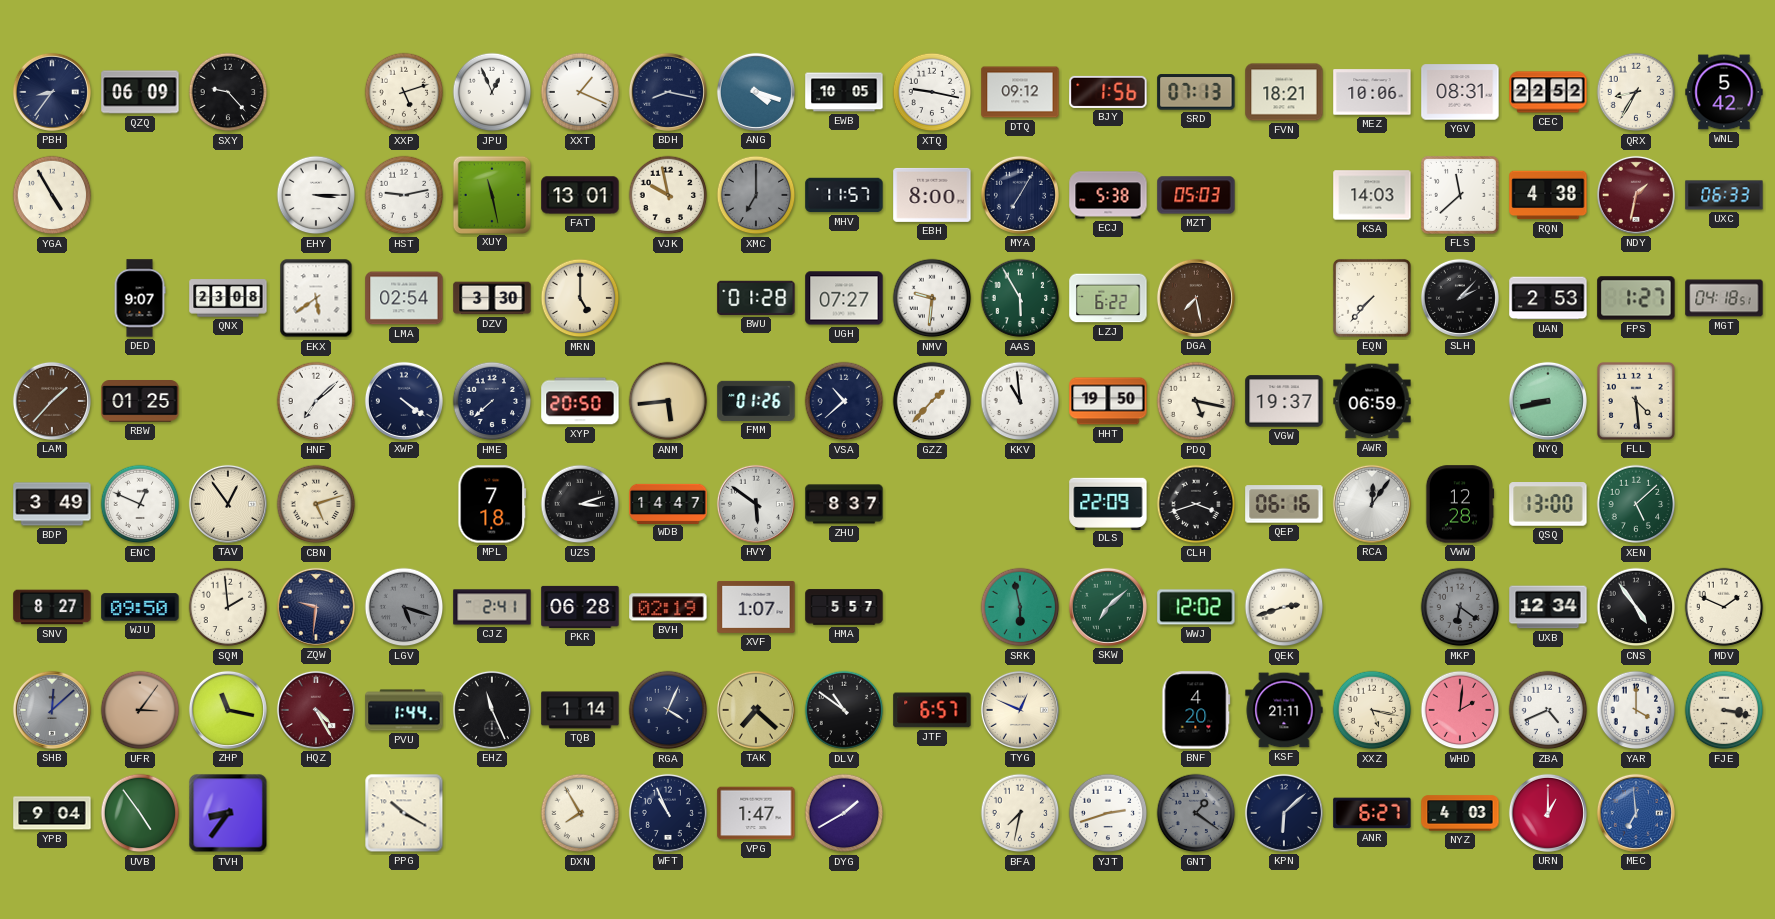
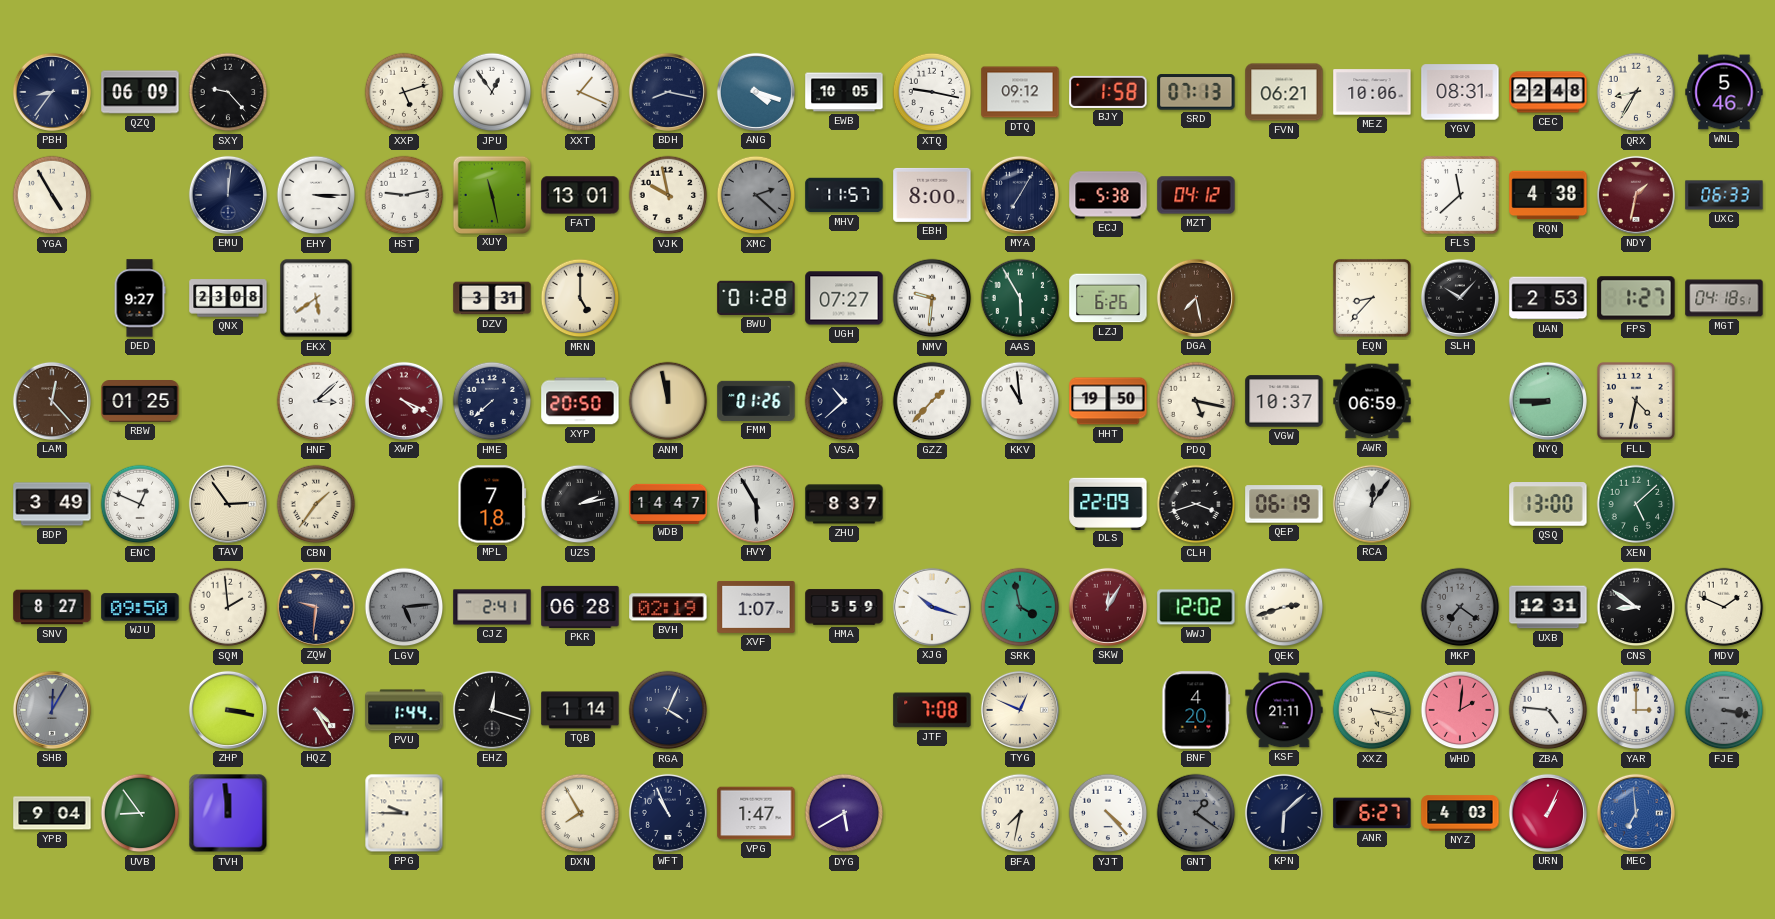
JPU: 12:56 -> 12:54
BJY: 1:56 -> 1:58
FVN: 18:21 -> 06:21
CEC: 22:52 -> 22:48
WNL: 5:42 -> 5:46
EMU: none -> 12:01
XMC: 7:00 -> 2:22
MZT: 05:03 -> 04:12
KSA: 14:03 -> none
DED: 9:07 -> 9:27
LMA: 02:54 -> none
DZV: 3:30 -> 3:31
LZJ: 6:22 -> 6:26
EQN: 7:37 -> 8:37
SLH: 2:07 -> 10:07
LAM: 1:37 -> 12:23
HNF: 7:08 -> 3:08
XWP: 4:21 -> 4:19
XWP dial: navy -> burgundy
ANM: 5:44 -> 11:58
VGW: 19:37 -> 10:37
NYQ: 8:43 -> 8:45
FLL: 4:29 -> 4:32
TAV: 12:54 -> 2:54
CBN: 5:12 -> 1:36
UZS: 3:12 -> 2:13
HVY: 5:51 -> 5:55
QEP: 06:16 -> 06:19
VWW: 12:28 -> none
LGV: 5:18 -> 5:14
HMA: 5:57 -> 5:59
XJG: none -> 10:18
SRK: 5:58 -> 3:58
SKW: 7:08 -> 12:05
SKW dial: green -> burgundy
MKP: 6:21 -> 7:21
UXB: 12:34 -> 12:31
CNS: 4:54 -> 8:51
SHB: 12:08 -> 12:05
UFR: 3:06 -> none
ZHP: 11:17 -> 3:17
EHZ: 11:26 -> 12:18
TAK: 7:22 -> none
DLV: 10:51 -> none
JTF: 6:57 -> 7:08
ZBA: 4:41 -> 4:46
YAR: 4:00 -> 3:00
FJE dial: cream -> grey
UVB: 4:54 -> 8:54
TVH: 8:36 -> 11:59
PPG: 10:20 -> 9:45
DYG: 1:40 -> 5:40
YJT: 2:42 -> 4:23
URN: 1:00 -> 1:04
